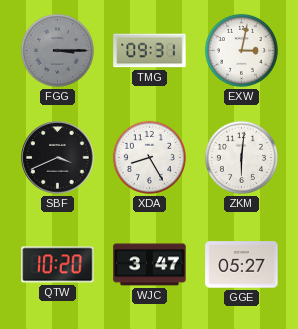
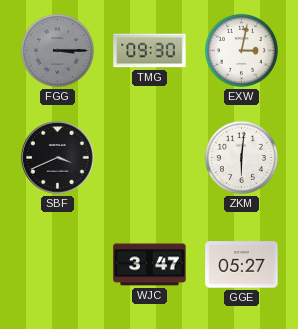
TMG: 09:31 -> 09:30
XDA: 8:25 -> none
QTW: 10:20 -> none
